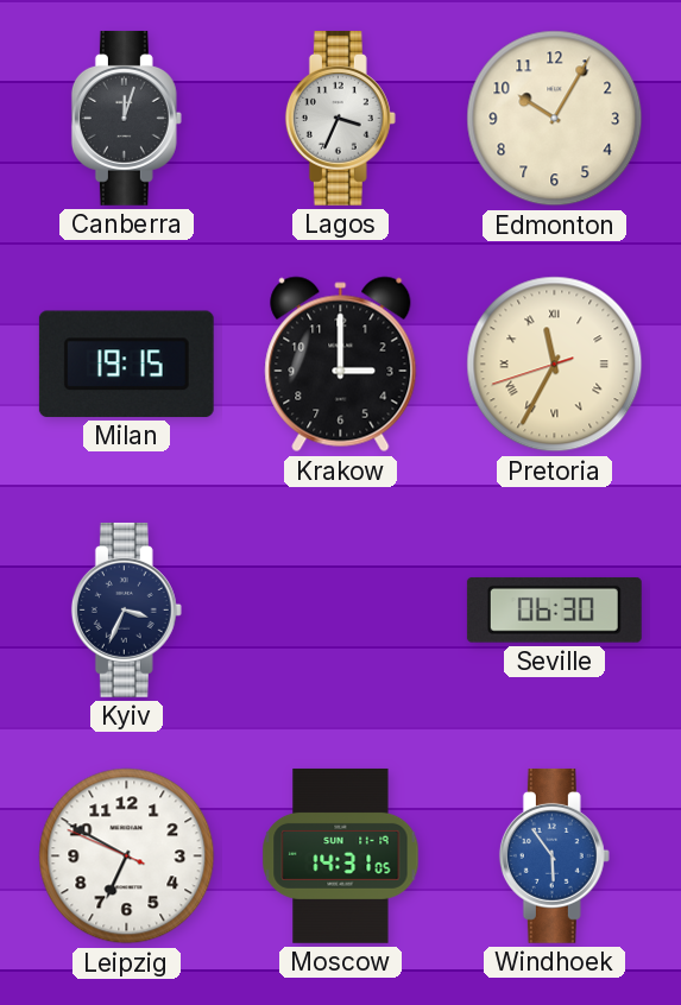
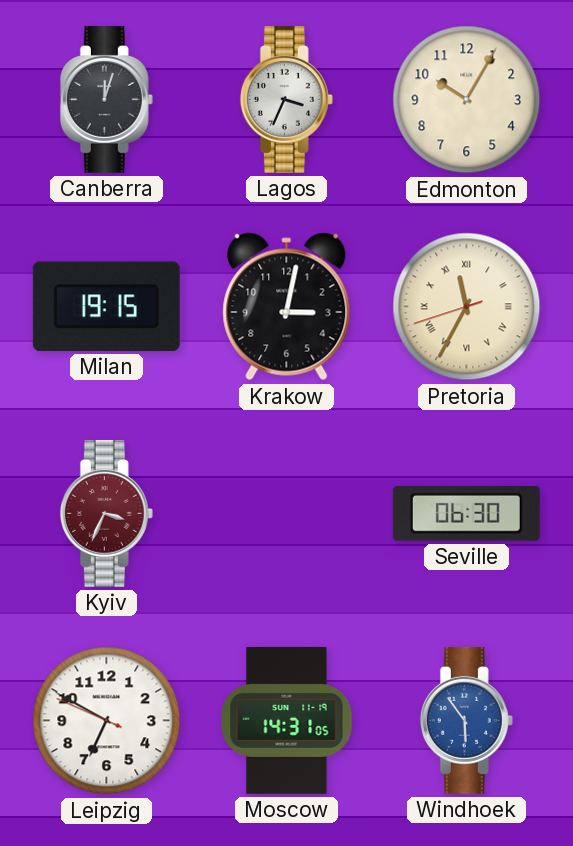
Krakow: 3:00 -> 3:02
Kyiv dial: navy -> burgundy
